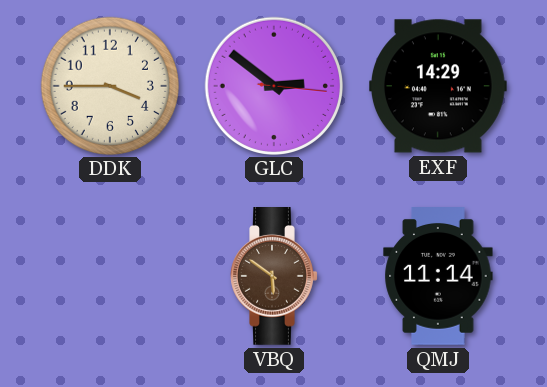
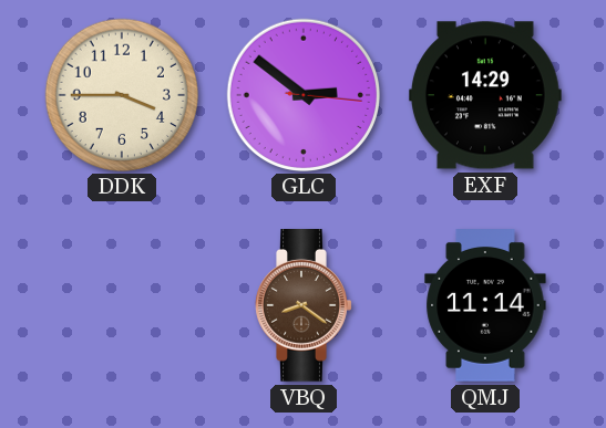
VBQ: 5:51 -> 8:21
